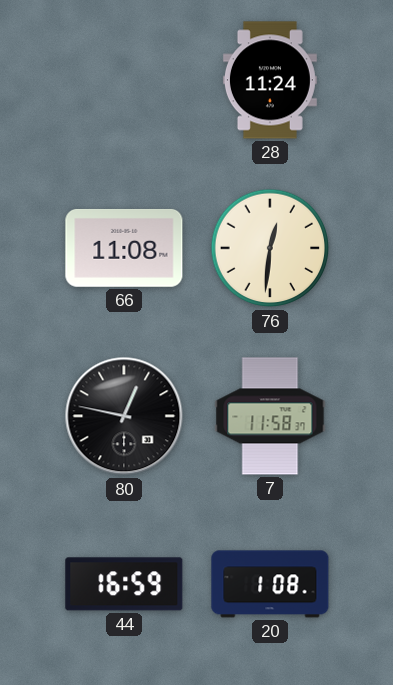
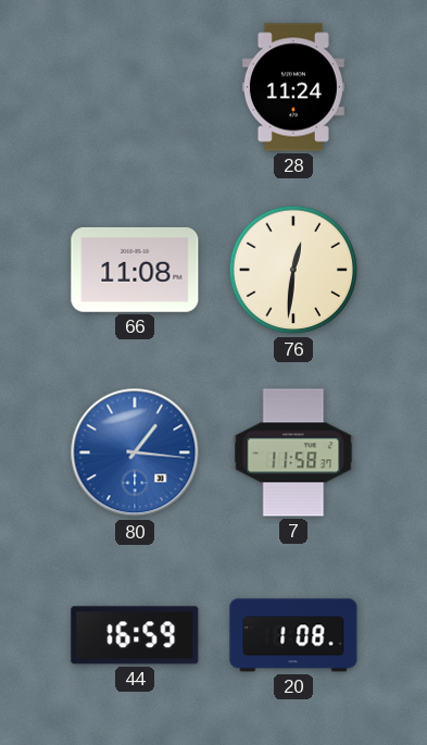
80: 12:47 -> 1:16
80 dial: black -> blue
